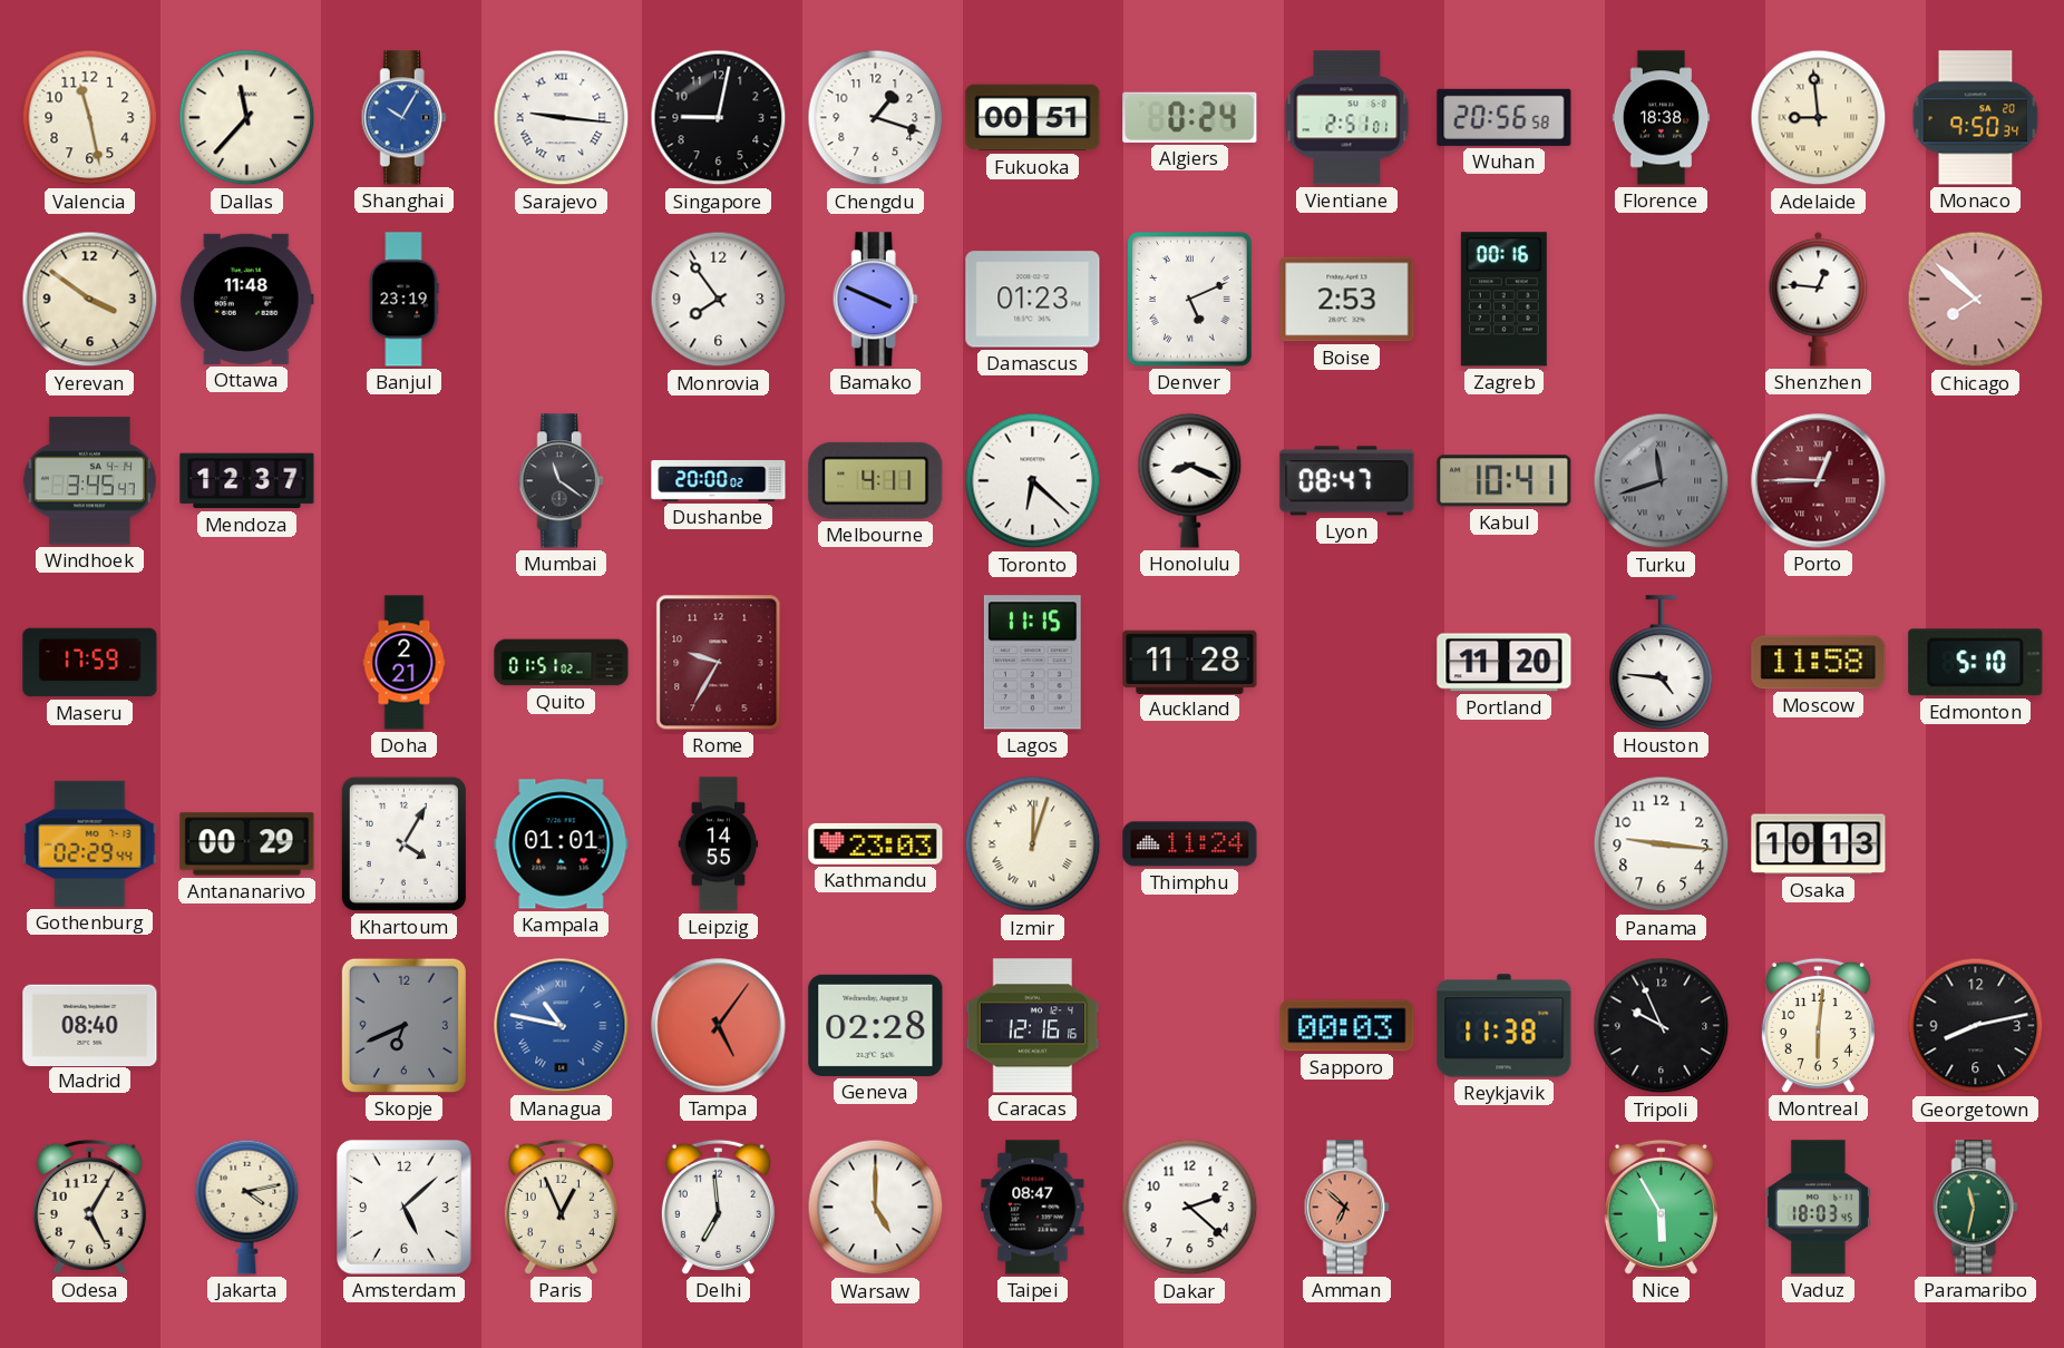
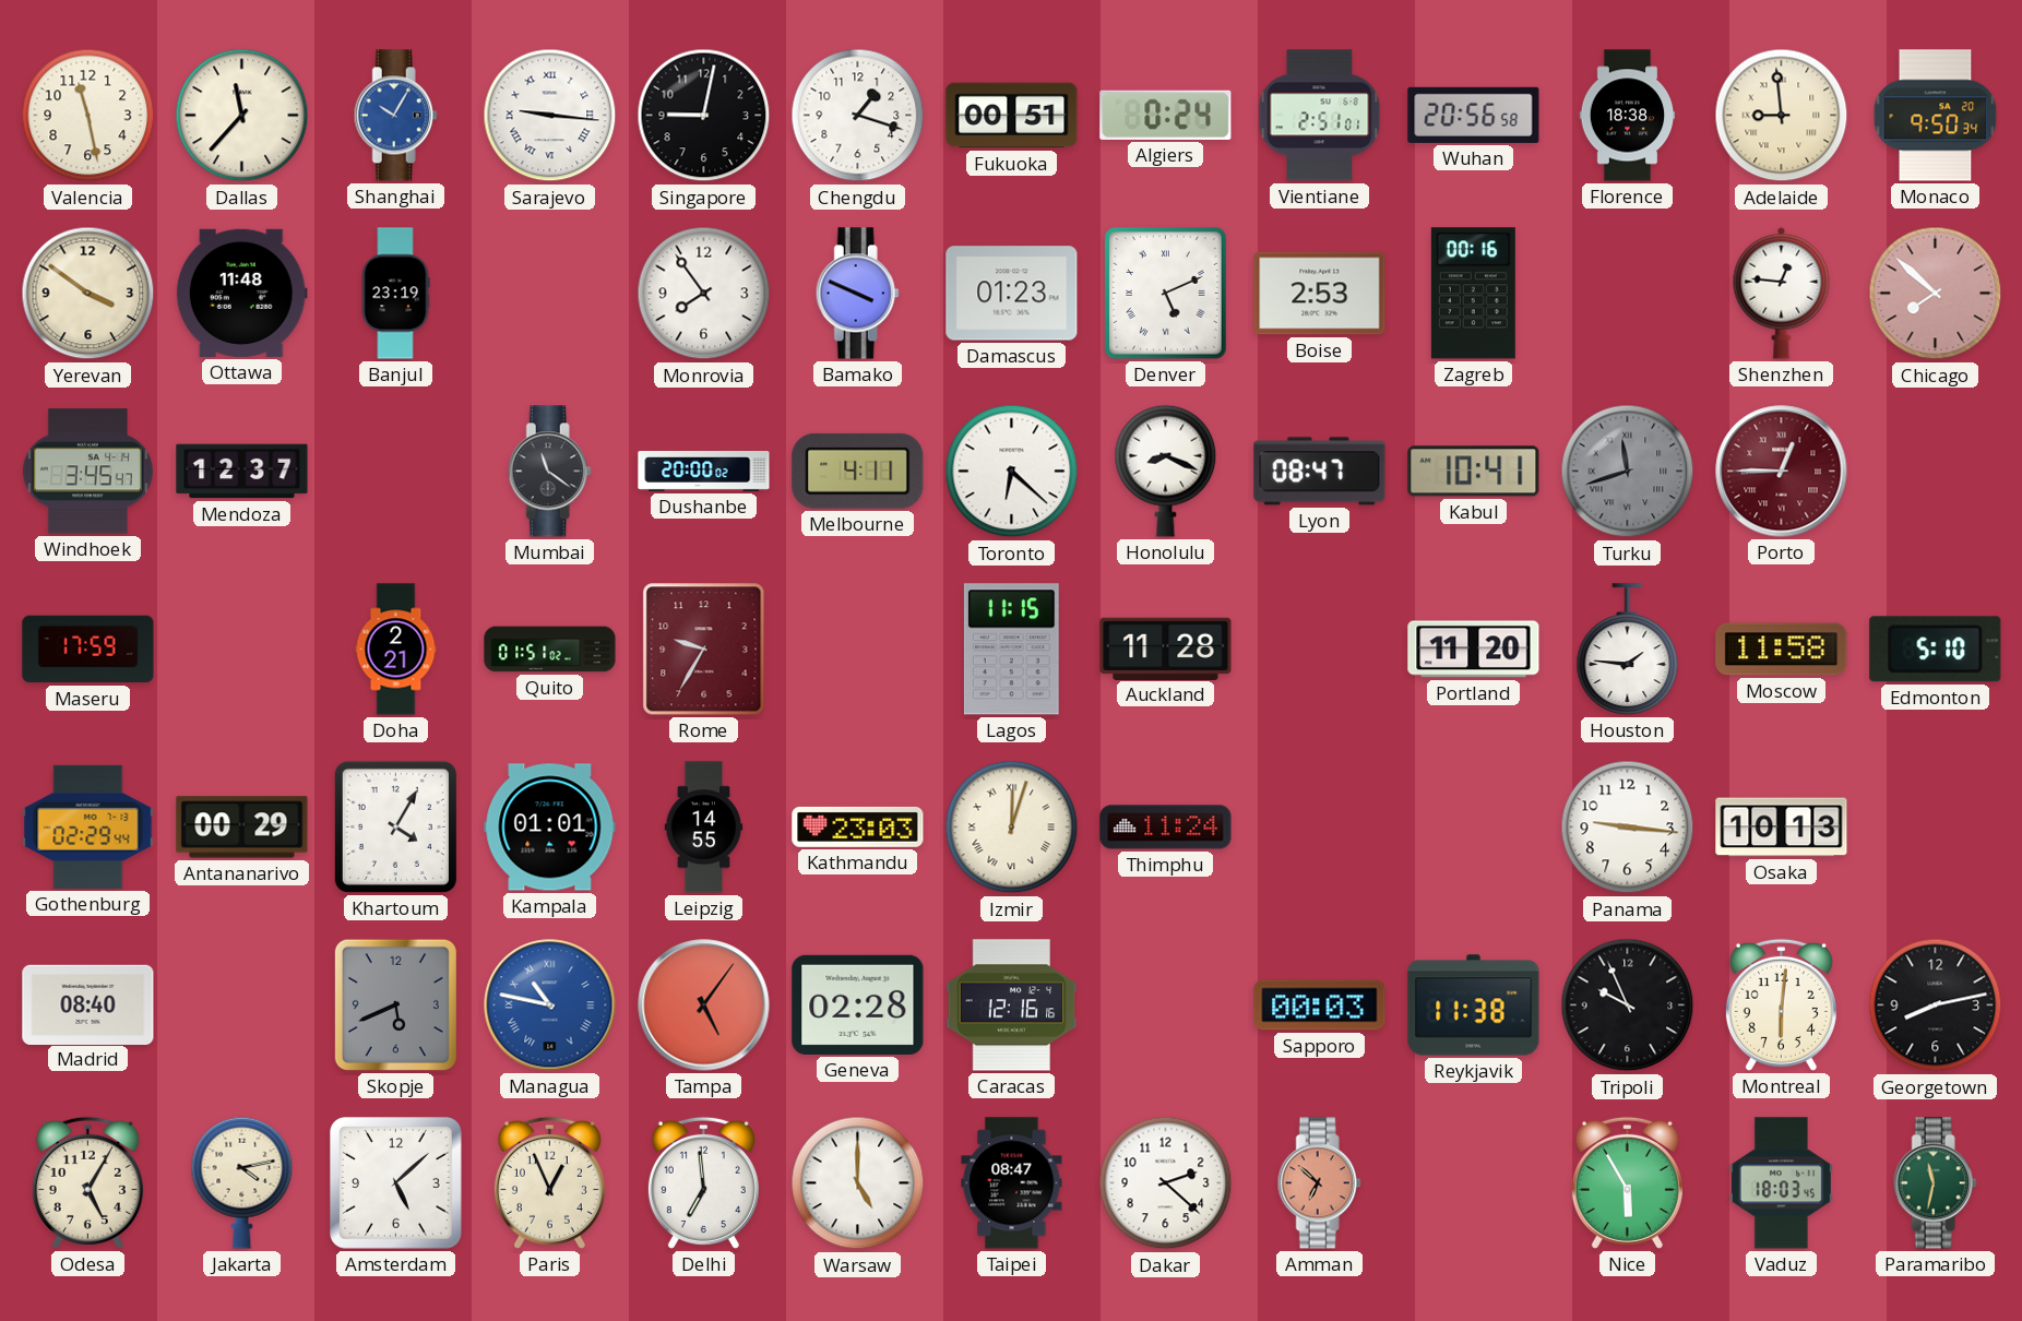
Houston: 4:46 -> 1:46
Skopje: 6:41 -> 5:41
